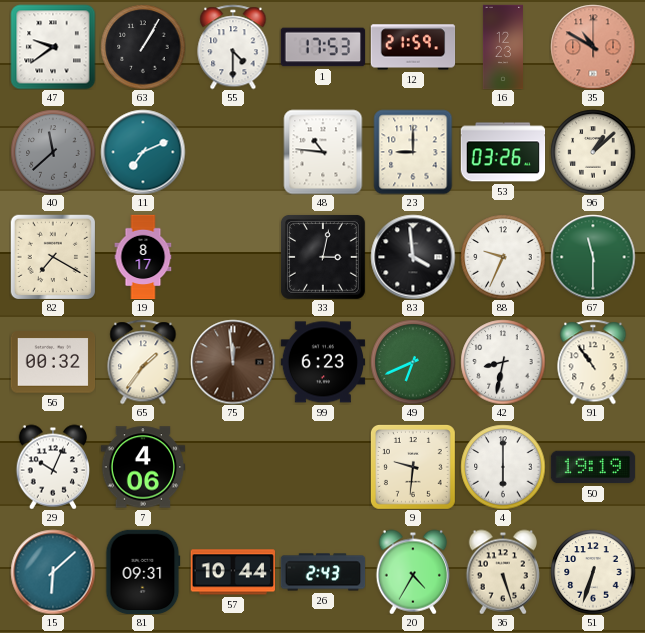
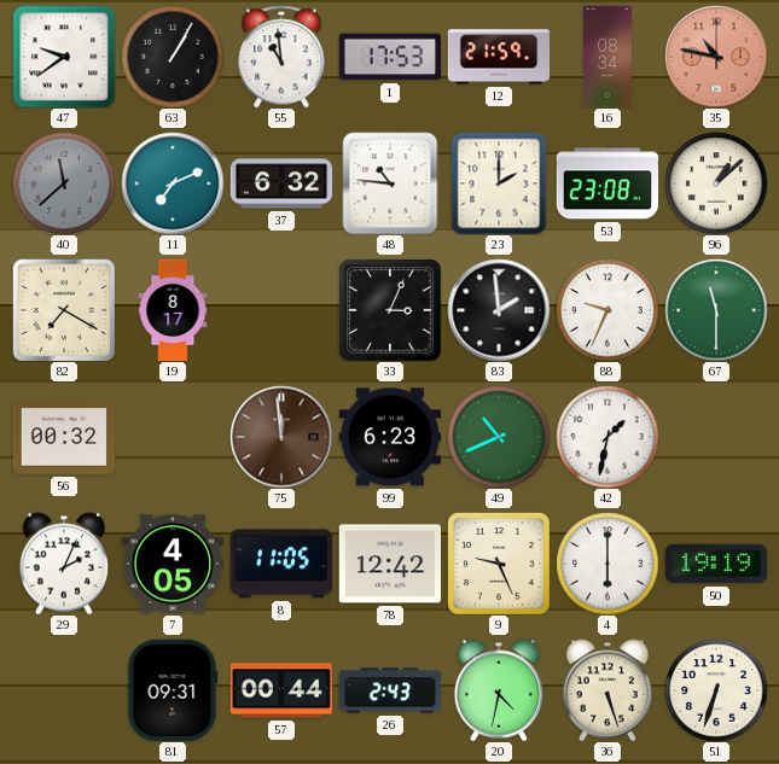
55: 4:30 -> 10:59
16: 12:23 -> 08:34
35: 10:50 -> 10:47
37: none -> 6:32
23: 9:00 -> 2:00
53: 03:26 -> 23:08
33: 3:02 -> 3:04
83: 3:59 -> 1:59
65: 1:36 -> none
49: 6:41 -> 10:41
42: 8:32 -> 1:32
91: 10:54 -> none
29: 10:04 -> 2:04
7: 4:06 -> 4:05
8: none -> 11:05
78: none -> 12:42
9: 9:31 -> 9:26
15: 6:08 -> none
57: 10:44 -> 00:44
20: 4:35 -> 4:32
